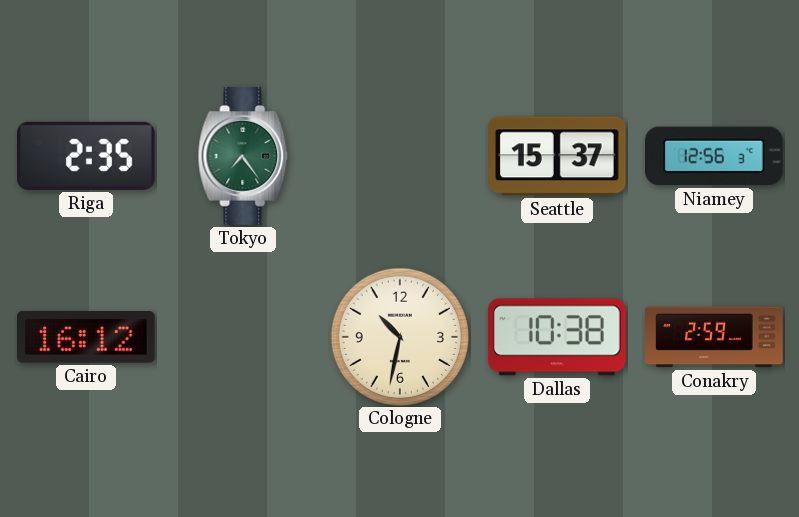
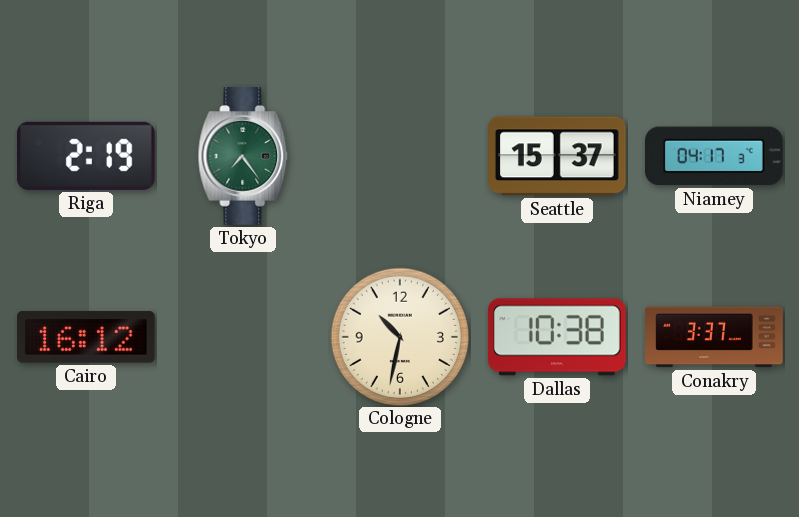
Riga: 2:35 -> 2:19
Niamey: 12:56 -> 04:17
Conakry: 2:59 -> 3:37
